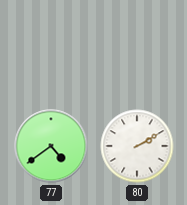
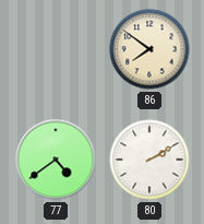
86: none -> 7:51
